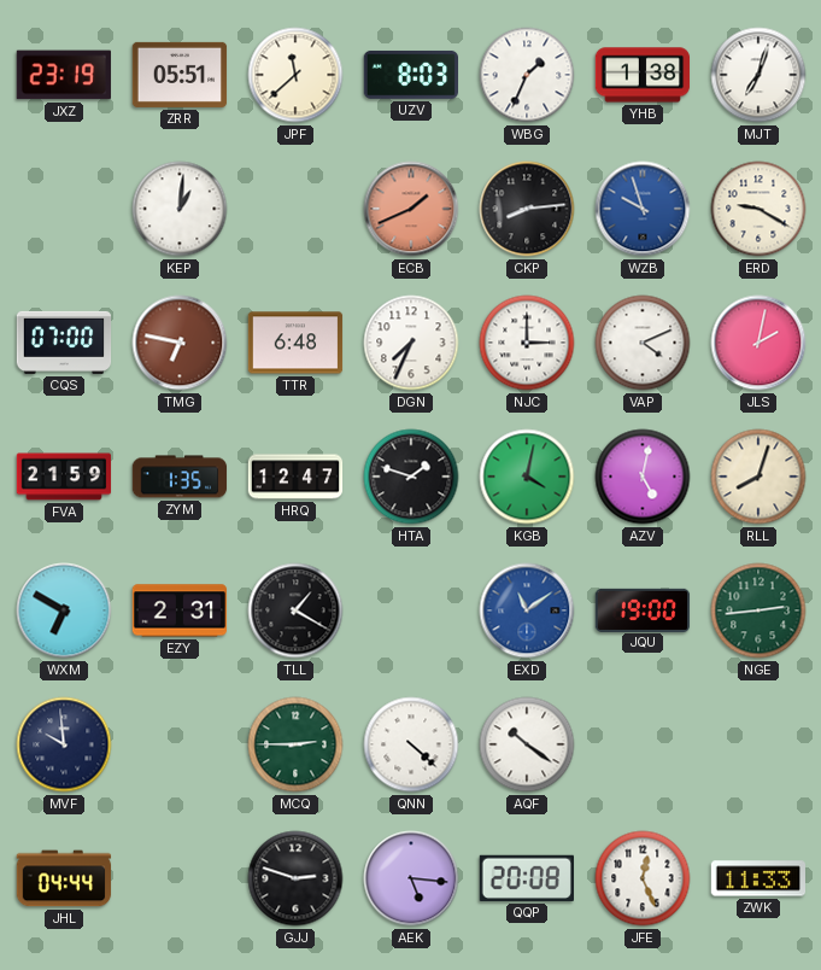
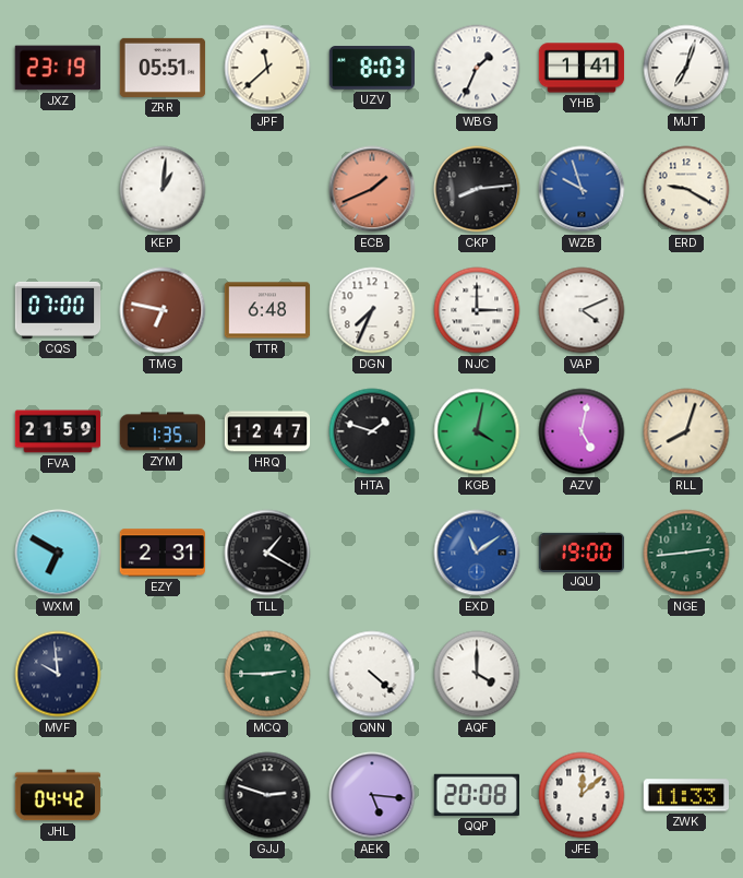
YHB: 1:38 -> 1:41
JLS: 2:02 -> none
AQF: 10:21 -> 4:00
JHL: 04:44 -> 04:42
JFE: 12:26 -> 12:08
